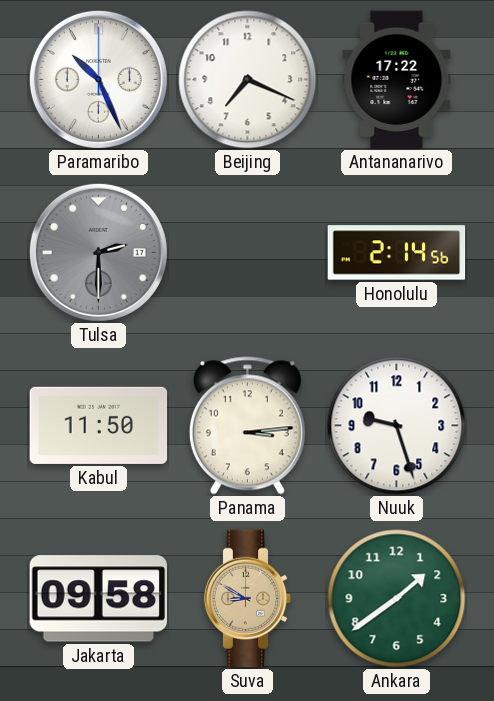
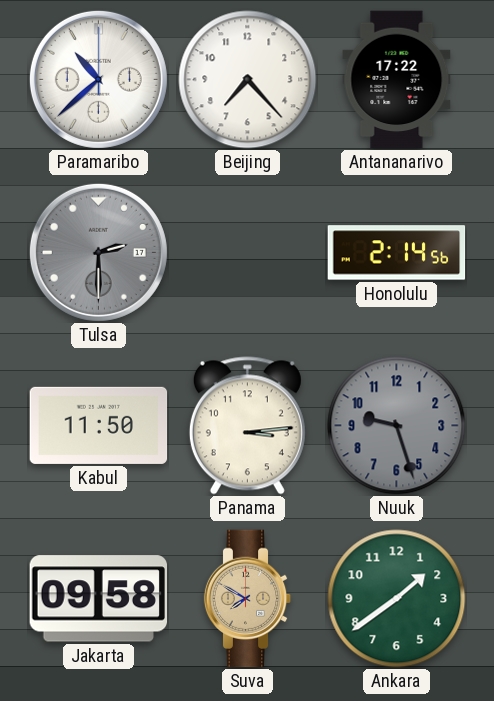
Paramaribo: 10:26 -> 10:38
Beijing: 7:19 -> 7:23
Nuuk dial: white -> grey
Suva: 8:50 -> 7:50
